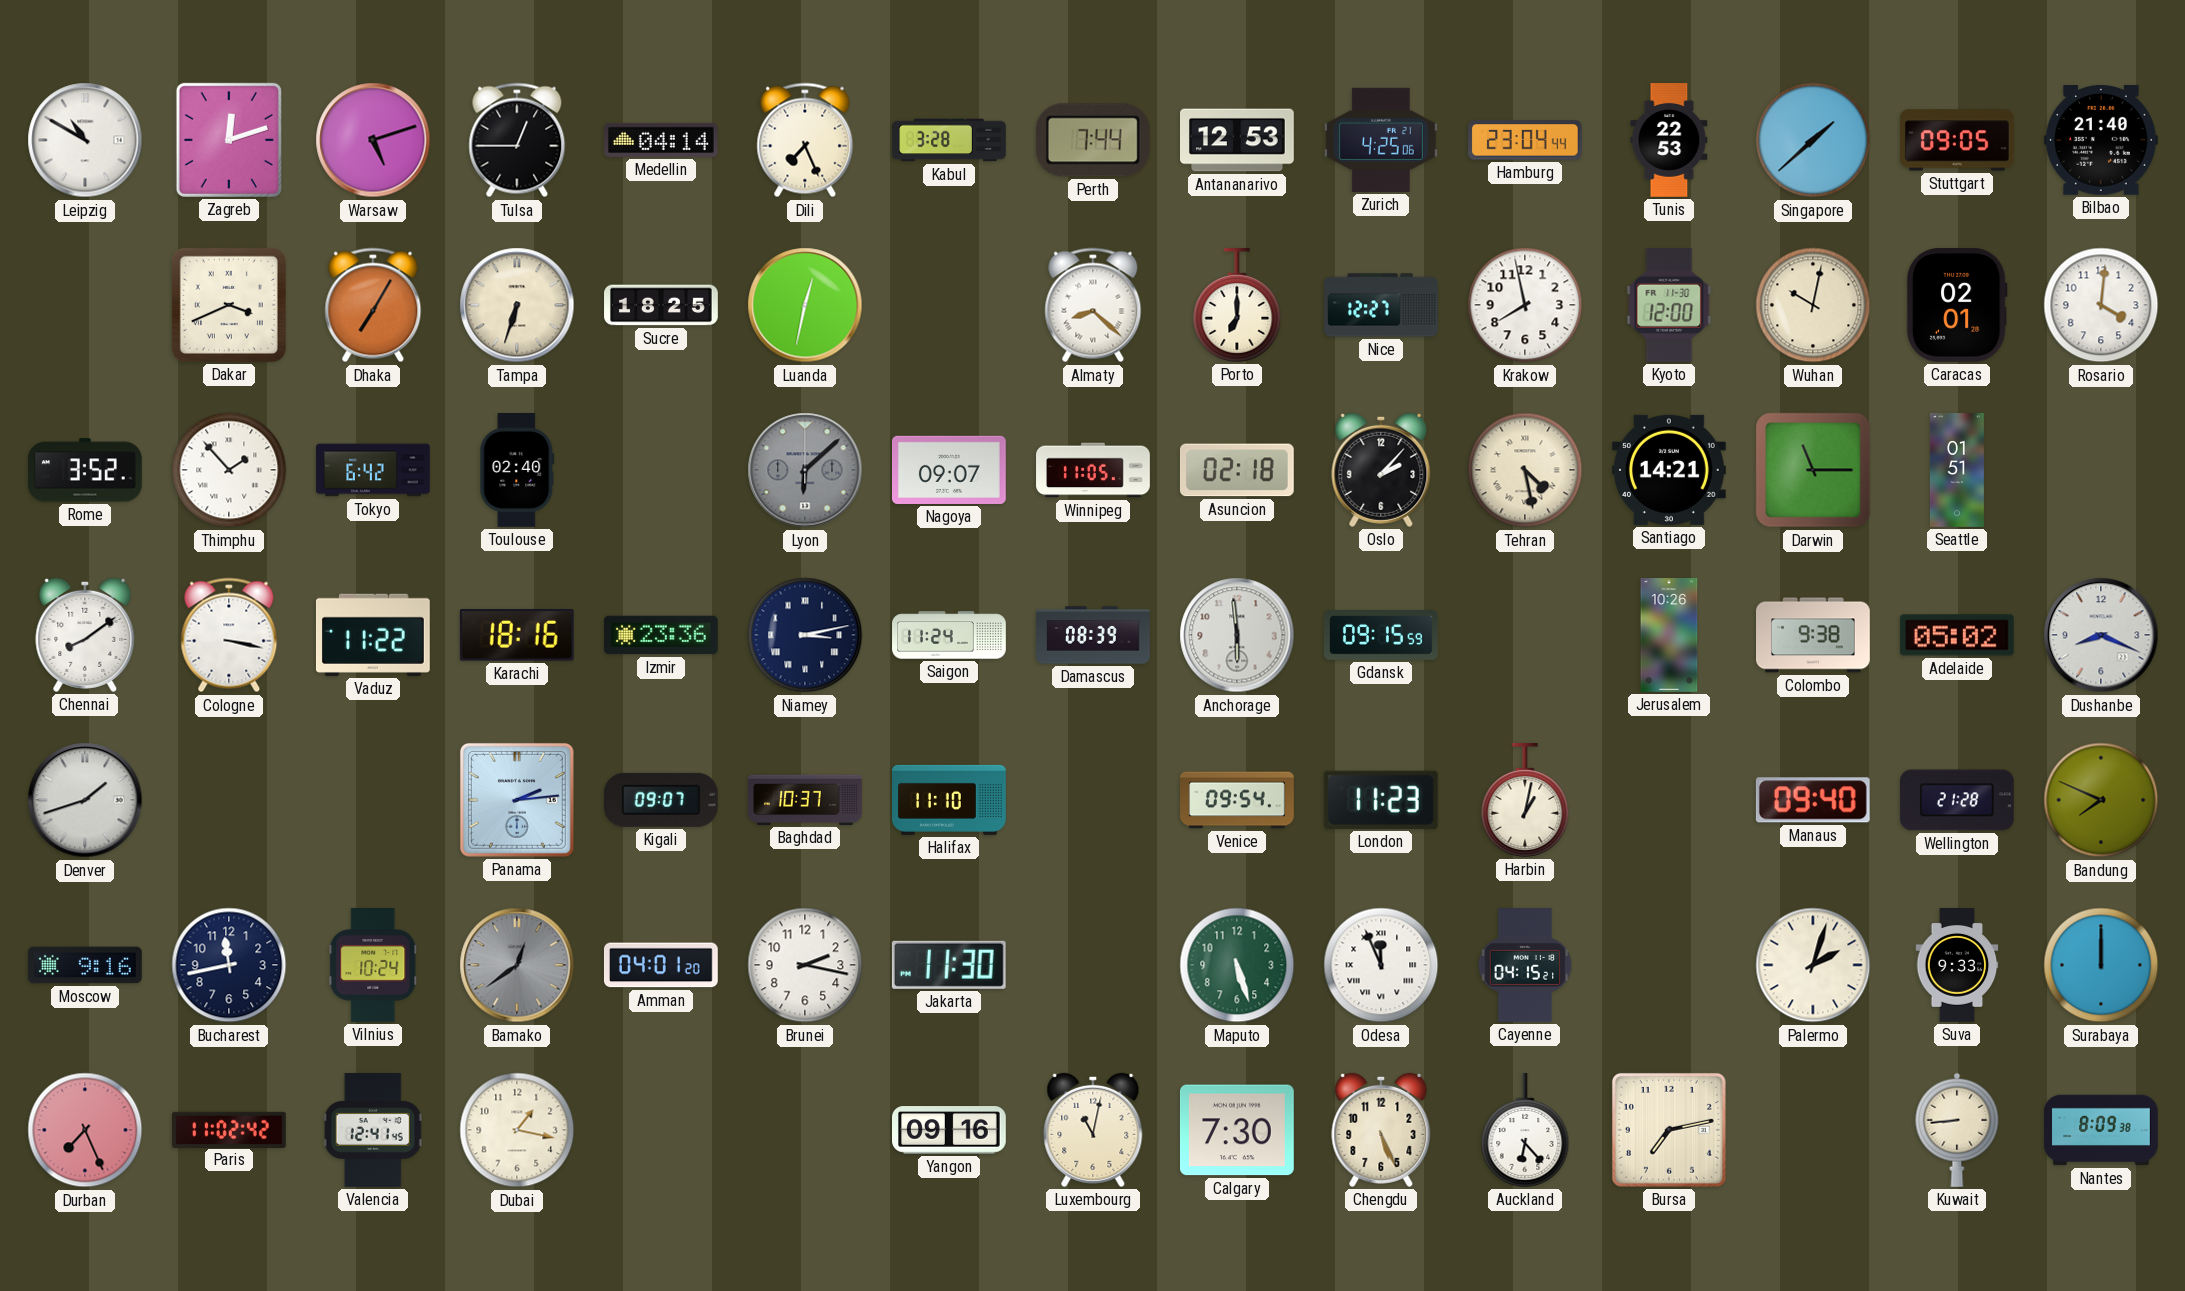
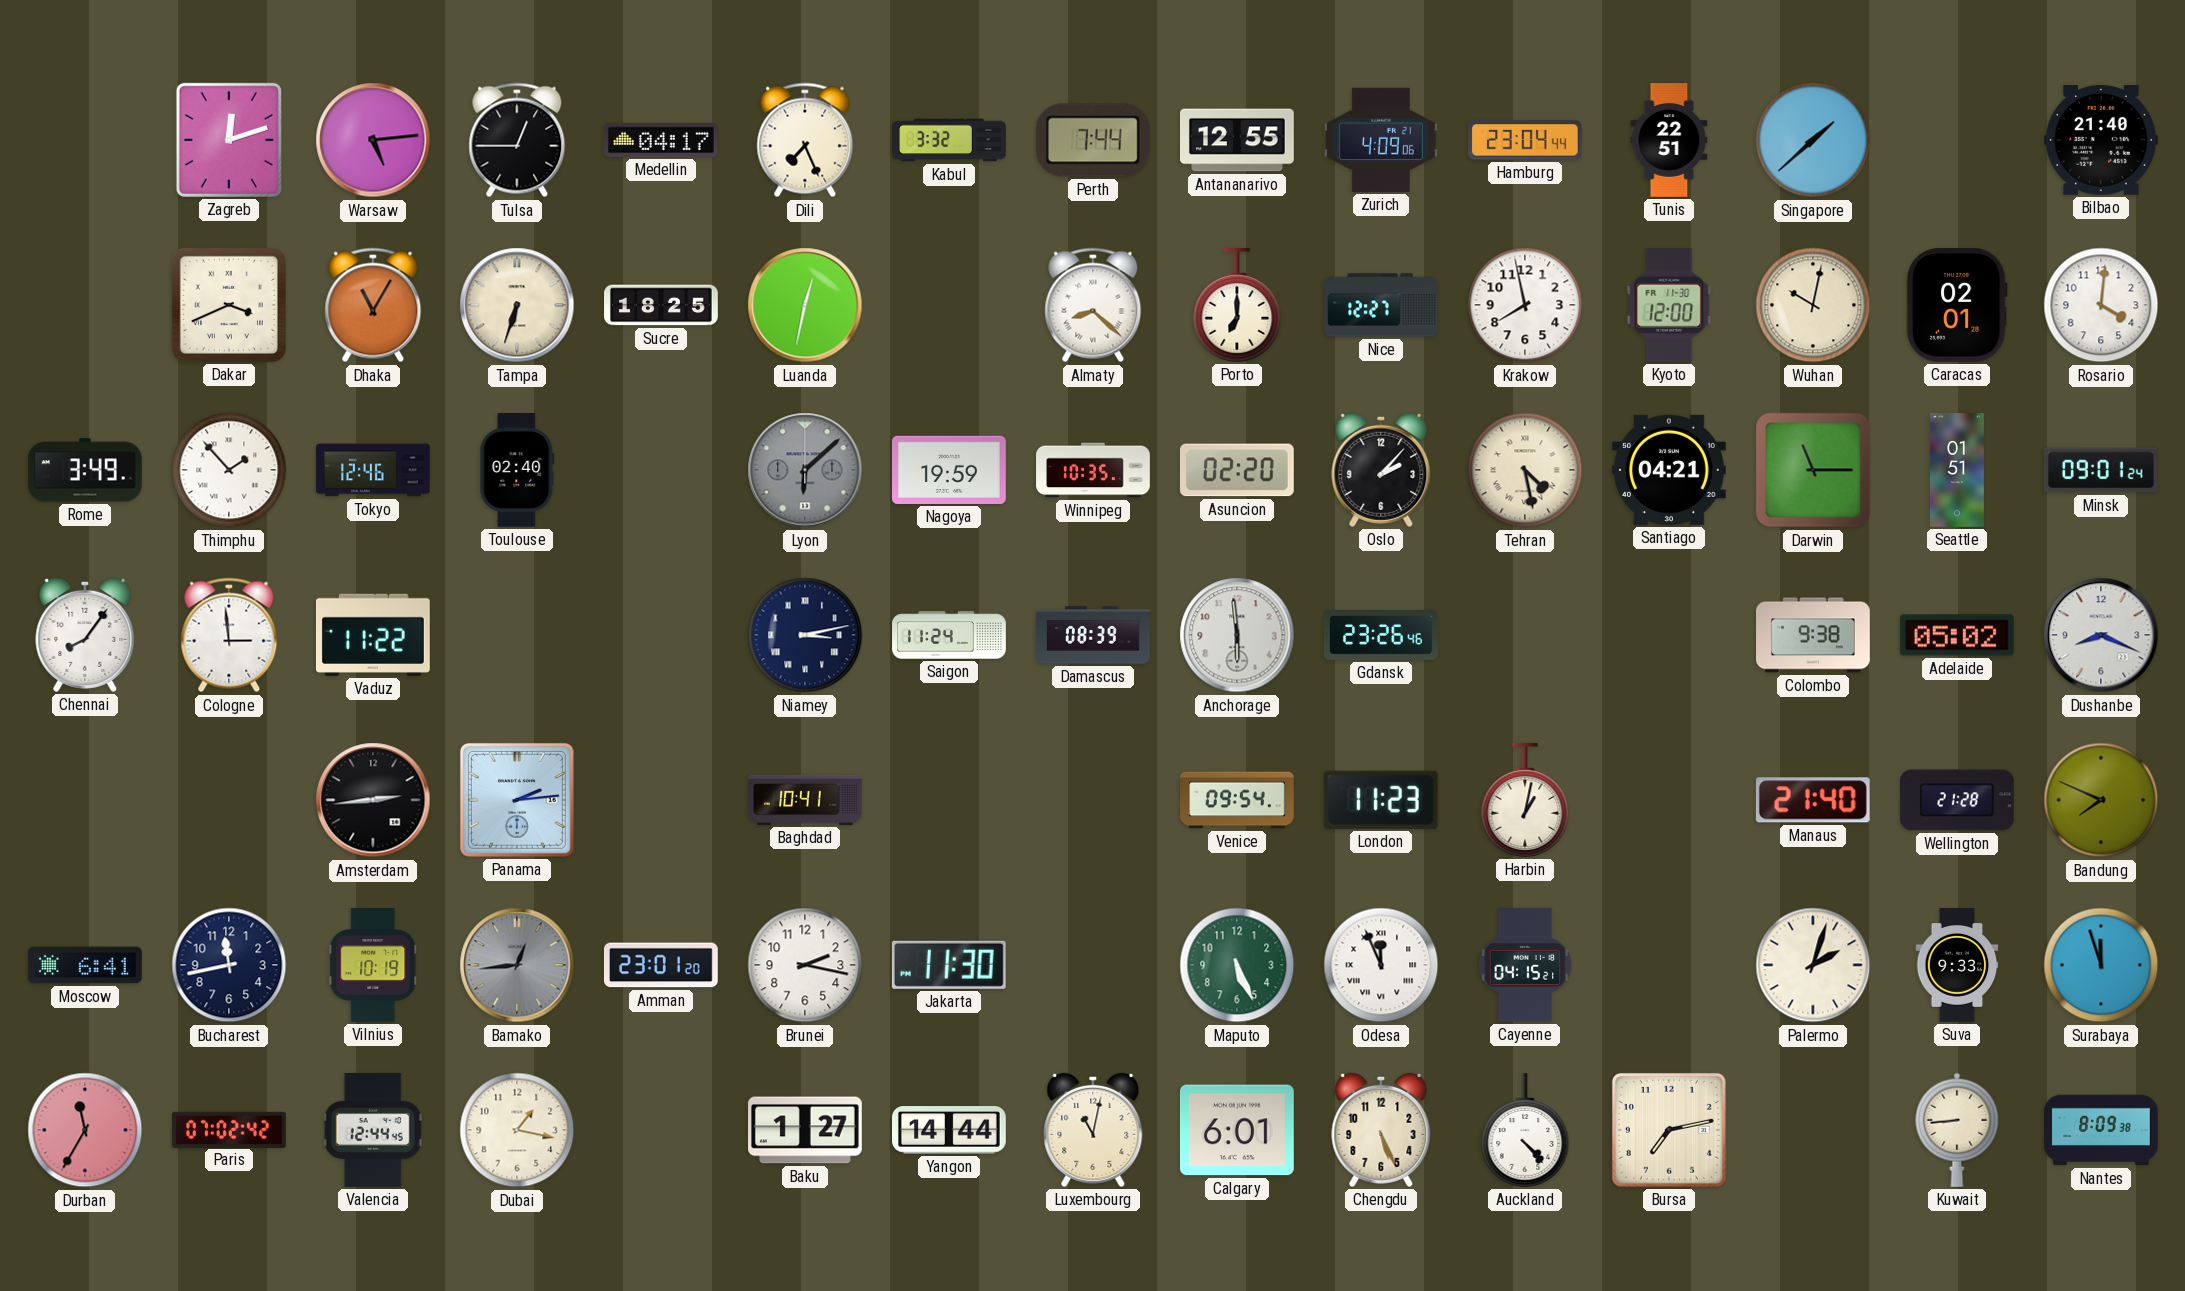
Leipzig: 10:50 -> none
Warsaw: 5:12 -> 5:14
Medellin: 04:14 -> 04:17
Kabul: 3:28 -> 3:32
Antananarivo: 12:53 -> 12:55
Zurich: 4:25 -> 4:09
Tunis: 22:53 -> 22:51
Stuttgart: 09:05 -> none
Dhaka: 7:05 -> 11:05
Rome: 3:52 -> 3:49
Tokyo: 6:42 -> 12:46
Nagoya: 09:07 -> 19:59
Winnipeg: 11:05 -> 10:35
Asuncion: 02:18 -> 02:20
Santiago: 14:21 -> 04:21
Minsk: none -> 09:01
Chennai: 8:09 -> 8:06
Cologne: 3:17 -> 2:59
Karachi: 18:16 -> none
Izmir: 23:36 -> none
Gdansk: 09:15 -> 23:26
Jerusalem: 10:26 -> none
Denver: 1:42 -> none
Amsterdam: none -> 2:44
Kigali: 09:07 -> none
Baghdad: 10:37 -> 10:41
Halifax: 11:10 -> none
Manaus: 09:40 -> 21:40
Moscow: 9:16 -> 6:41
Vilnius: 10:24 -> 10:19
Bamako: 12:39 -> 12:44
Amman: 04:01 -> 23:01
Maputo: 5:27 -> 5:26
Surabaya: 12:00 -> 11:57
Durban: 7:26 -> 11:35
Paris: 11:02 -> 07:02
Valencia: 12:41 -> 12:44
Baku: none -> 1:27
Yangon: 09:16 -> 14:44
Calgary: 7:30 -> 6:01
Auckland: 6:23 -> 4:23
